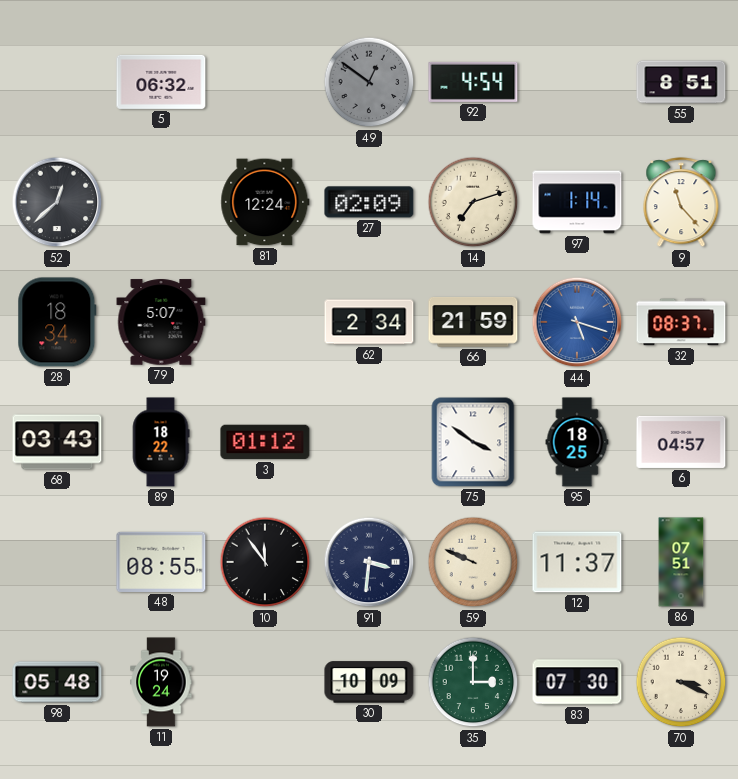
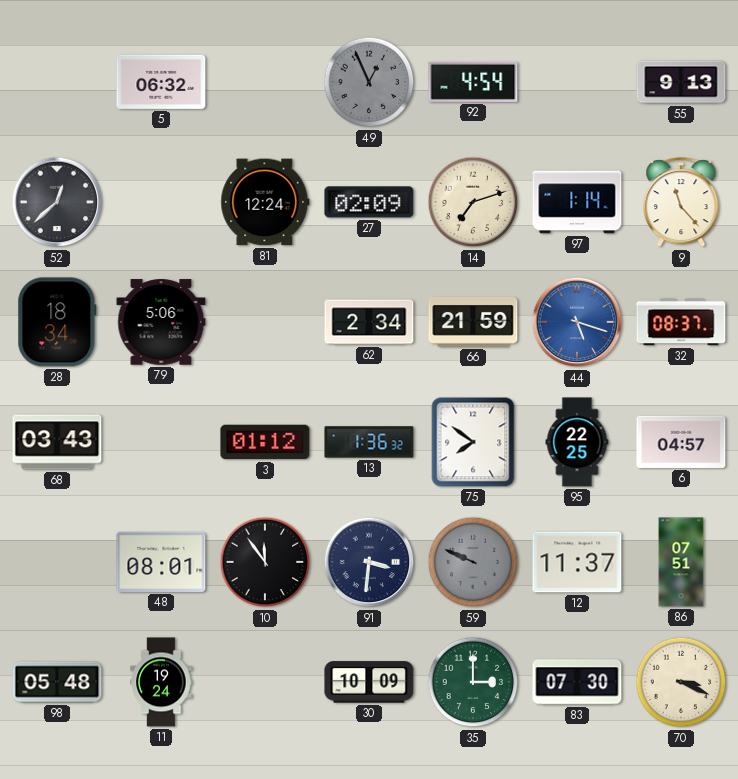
49: 12:51 -> 12:56
55: 8:51 -> 9:13
79: 5:07 -> 5:06
89: 18:22 -> none
13: none -> 1:36
75: 3:51 -> 7:51
95: 18:25 -> 22:25
48: 08:55 -> 08:01
59 dial: cream -> grey
